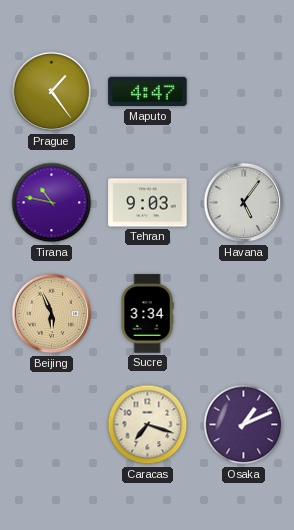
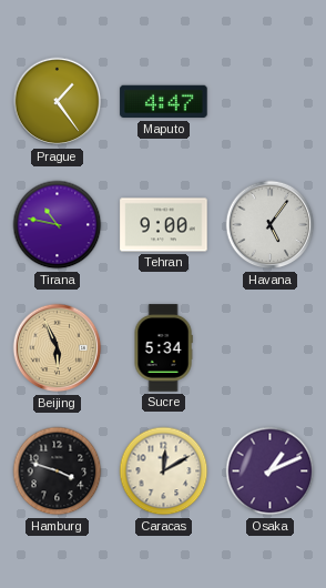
Tehran: 9:03 -> 9:00
Sucre: 3:34 -> 5:34
Hamburg: none -> 3:48
Caracas: 7:18 -> 12:10
